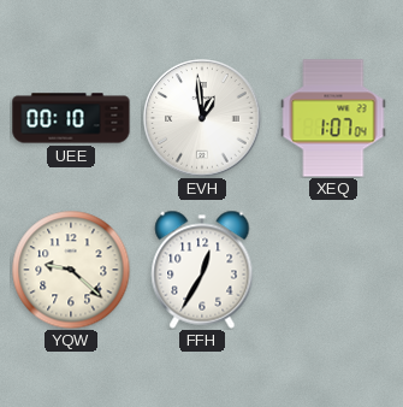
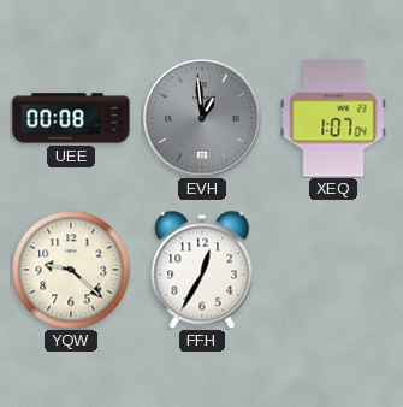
UEE: 00:10 -> 00:08
EVH dial: white -> grey
